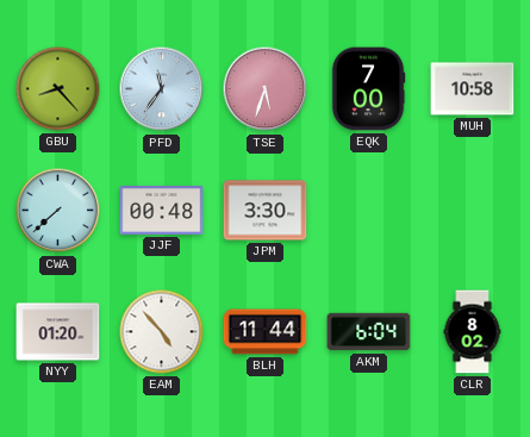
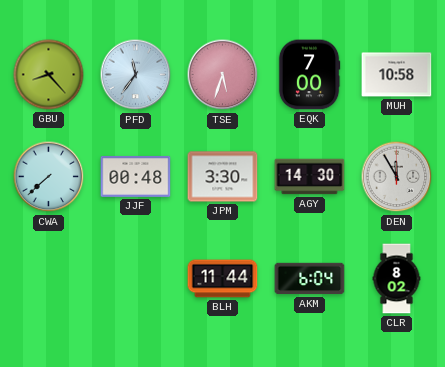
AGY: none -> 14:30
DEN: none -> 11:55
NYY: 01:20 -> none
EAM: 4:53 -> none
